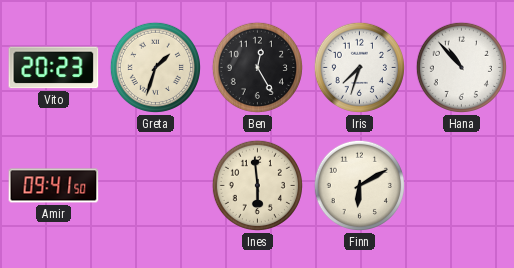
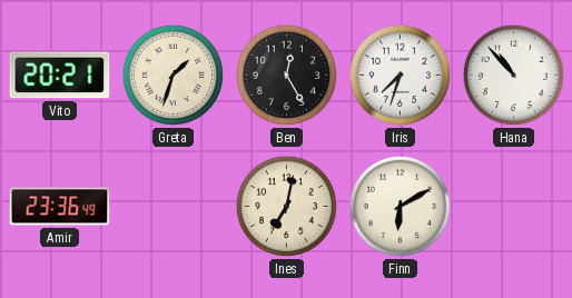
Vito: 20:23 -> 20:21
Amir: 09:41 -> 23:36
Ines: 5:59 -> 7:02
